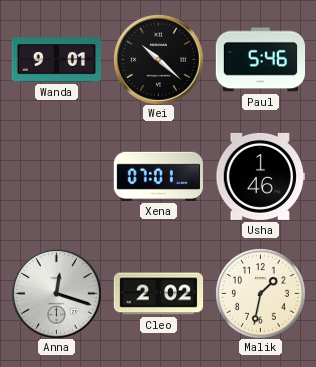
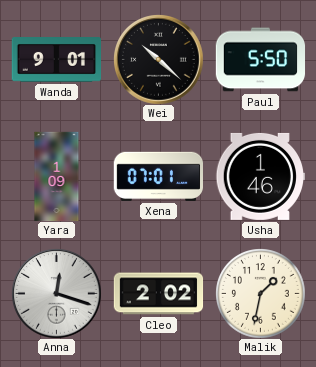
Paul: 5:46 -> 5:50
Yara: none -> 1:09
